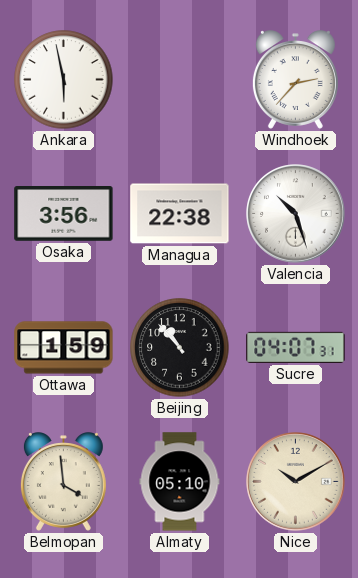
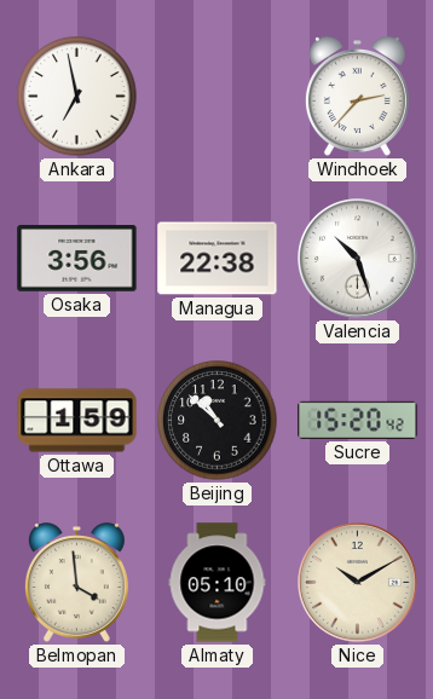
Ankara: 5:58 -> 6:58
Beijing: 10:53 -> 10:52
Sucre: 04:07 -> 15:20
